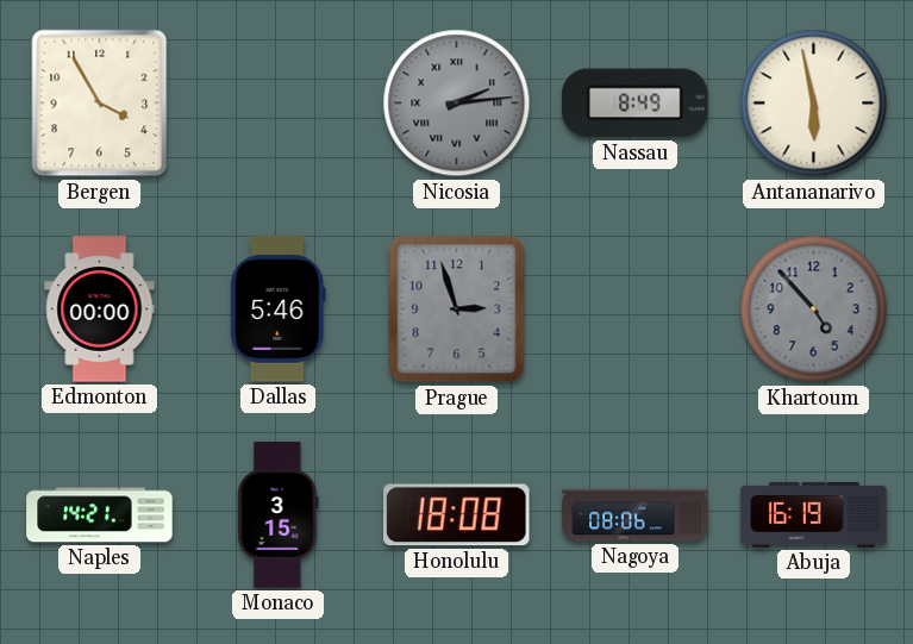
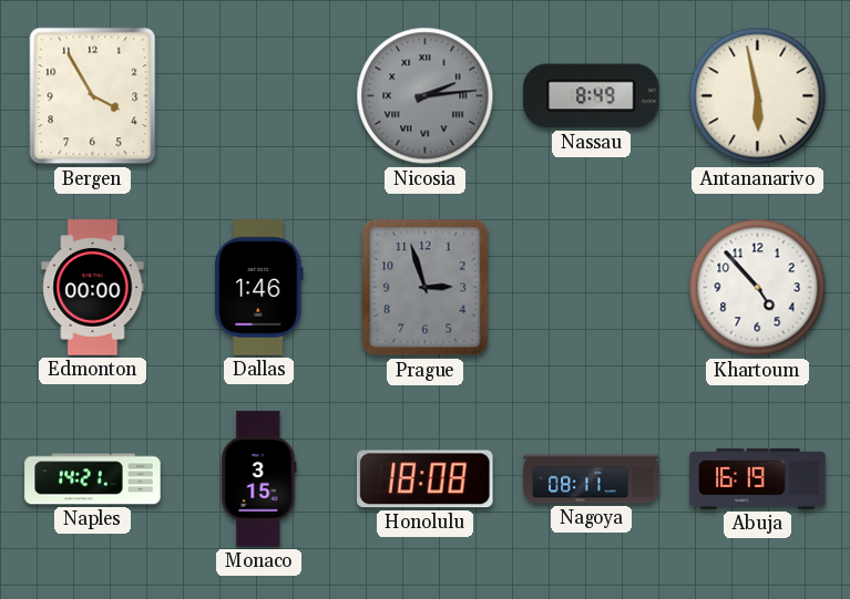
Dallas: 5:46 -> 1:46
Khartoum dial: grey -> white
Nagoya: 08:06 -> 08:11
